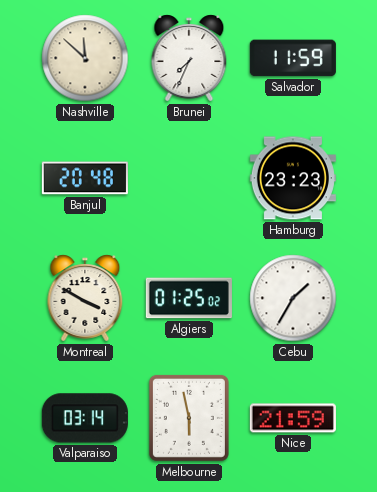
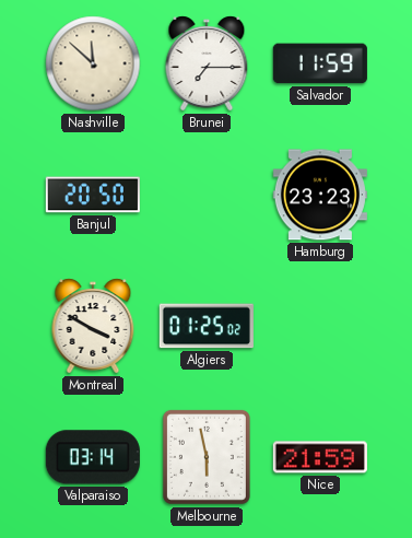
Brunei: 7:34 -> 7:15
Banjul: 20:48 -> 20:50
Cebu: 1:35 -> none
